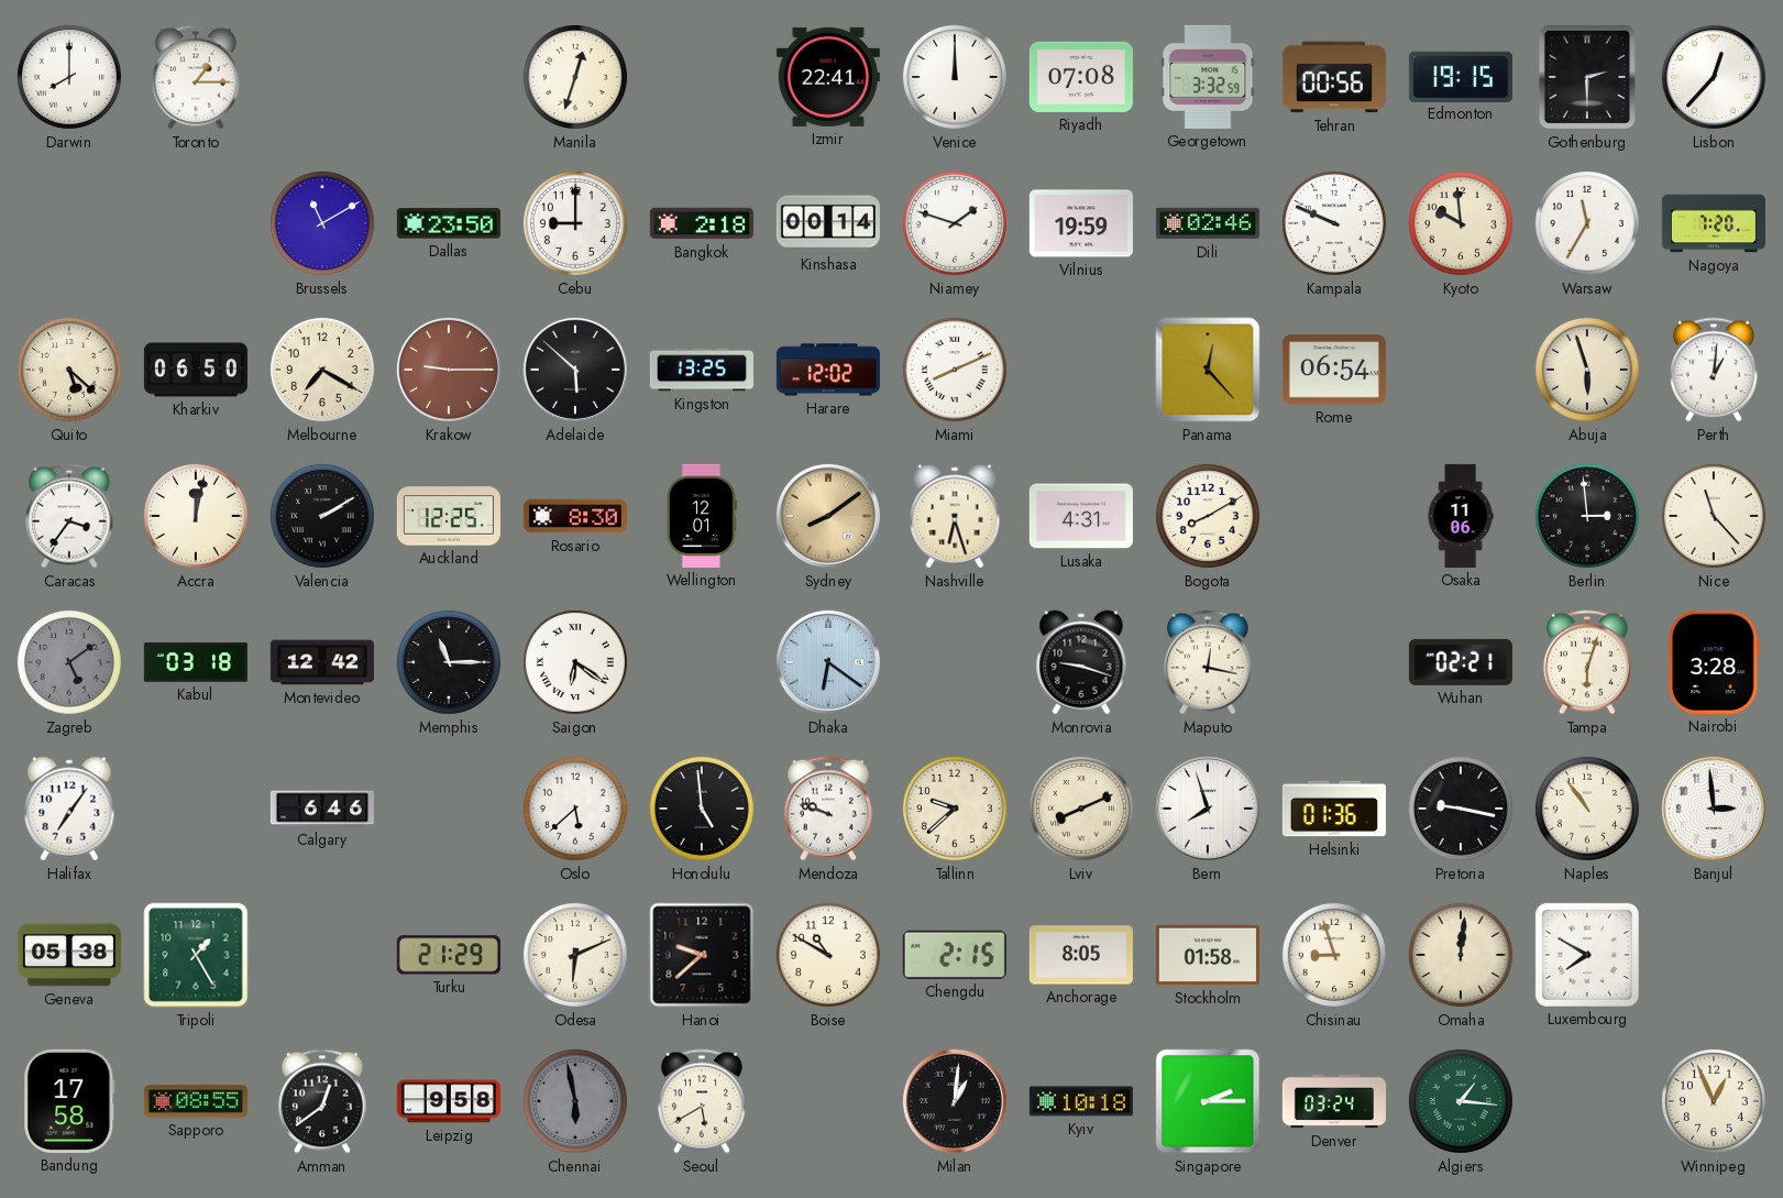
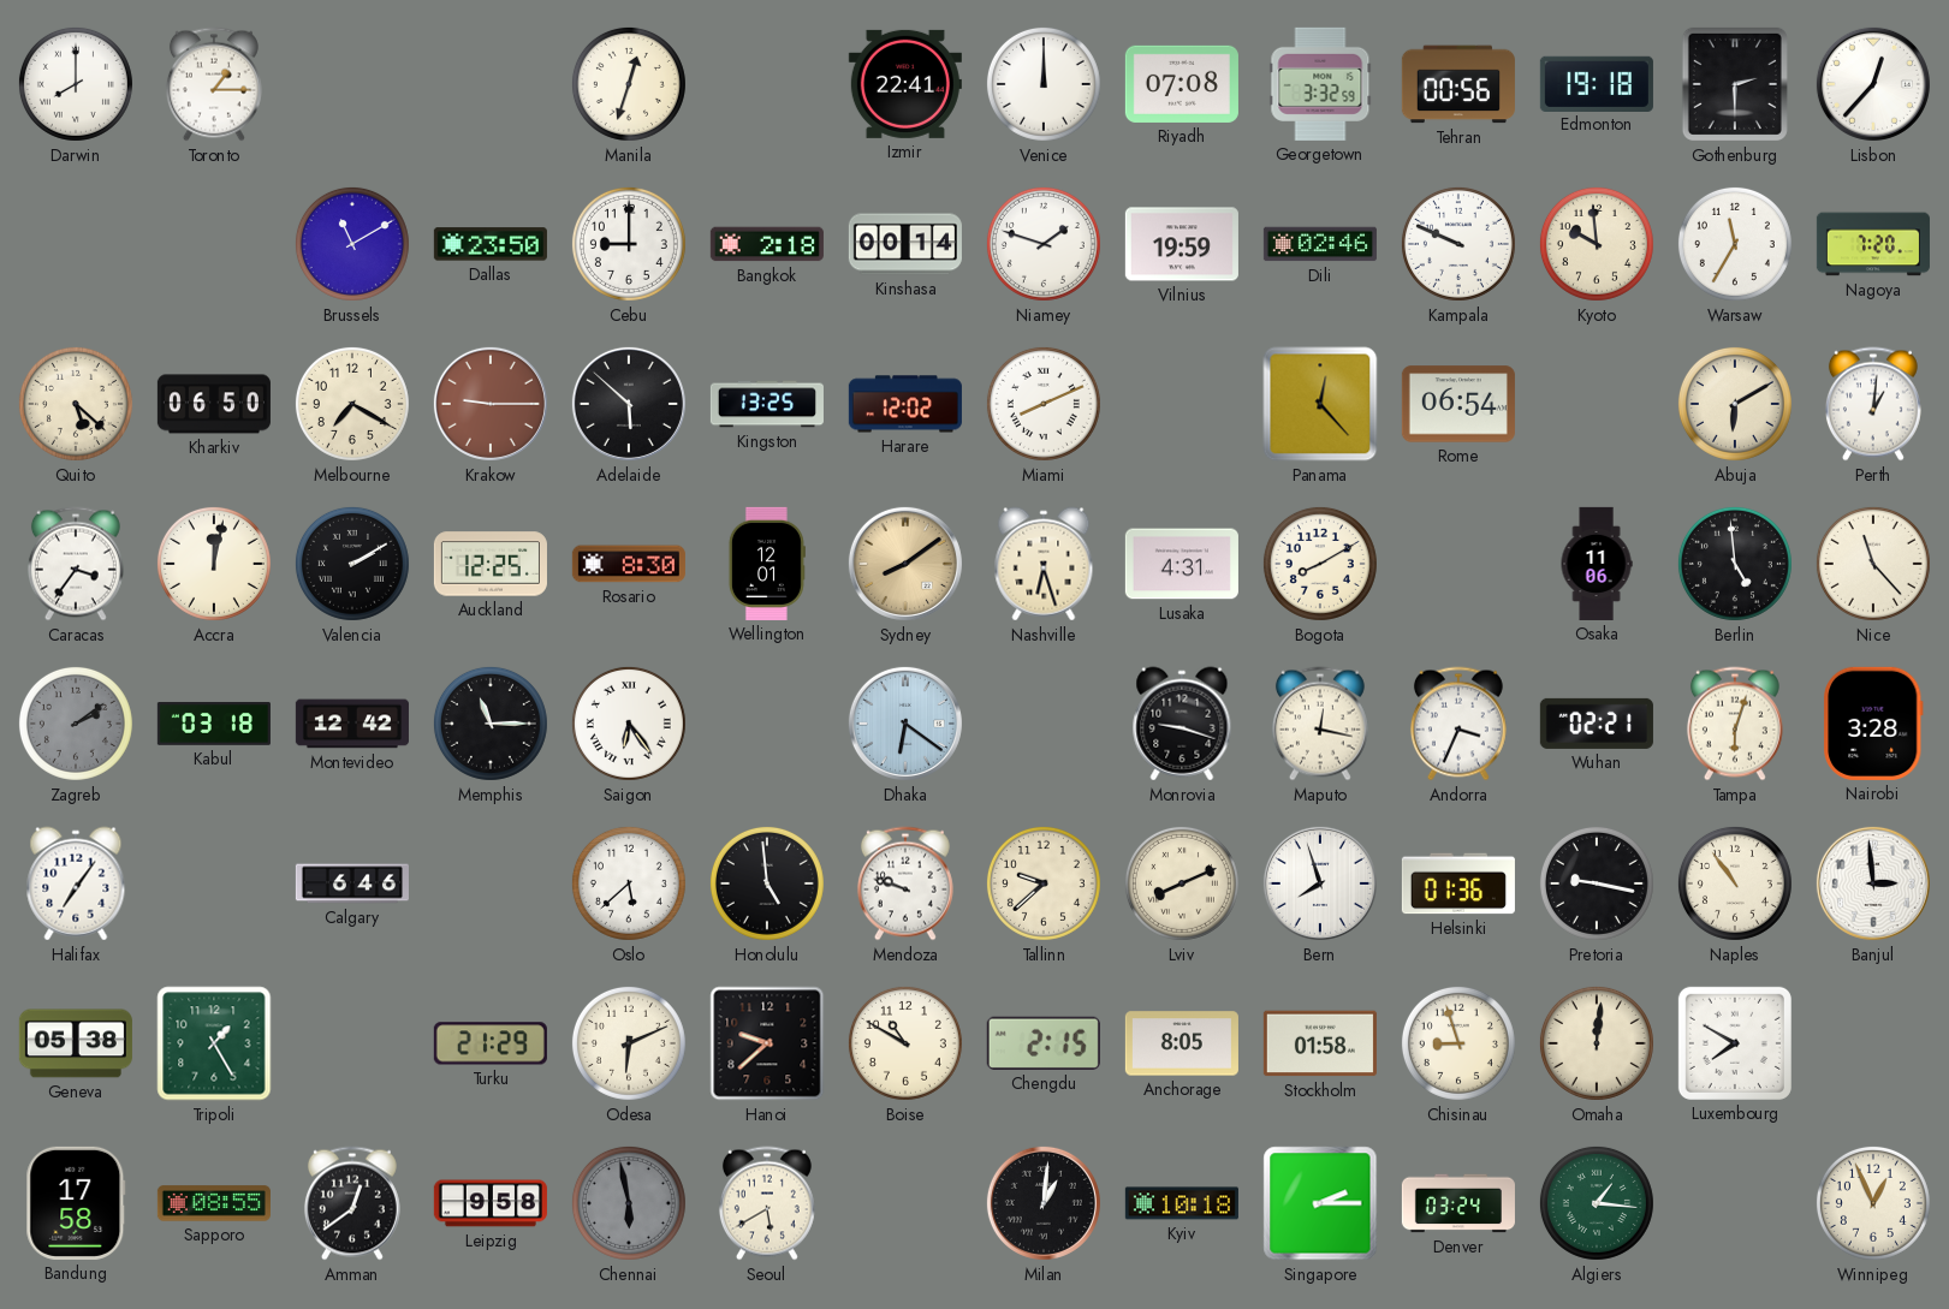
Edmonton: 19:15 -> 19:18
Abuja: 5:57 -> 6:10
Berlin: 2:59 -> 4:59
Zagreb: 5:09 -> 2:09
Saigon: 6:21 -> 6:24
Andorra: none -> 3:34
